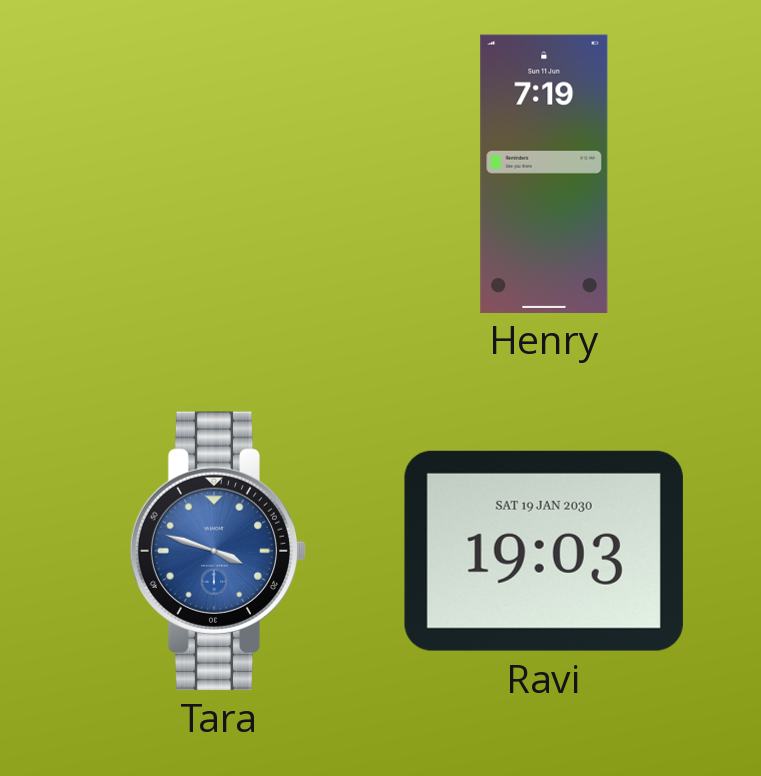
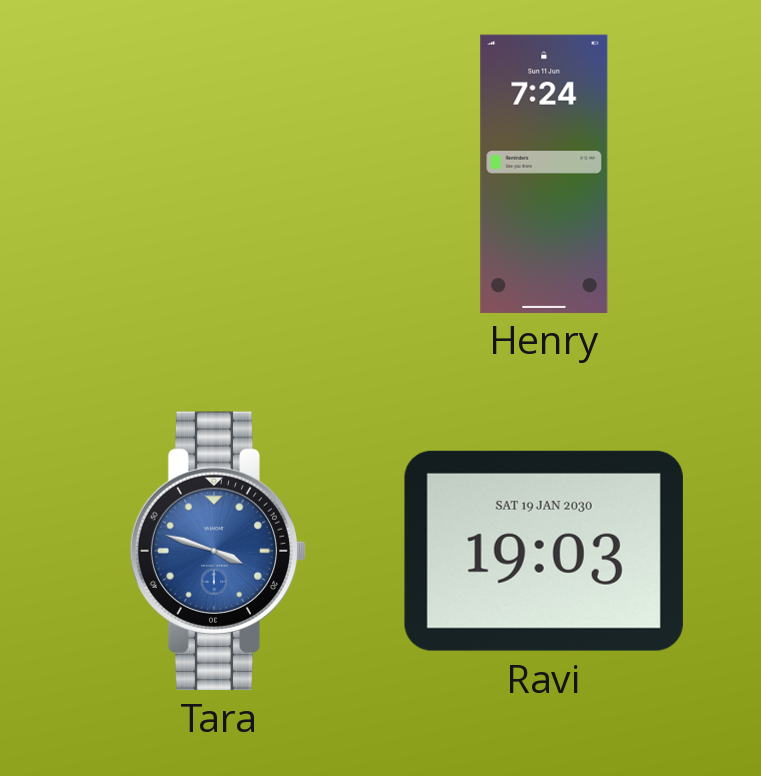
Henry: 7:19 -> 7:24
